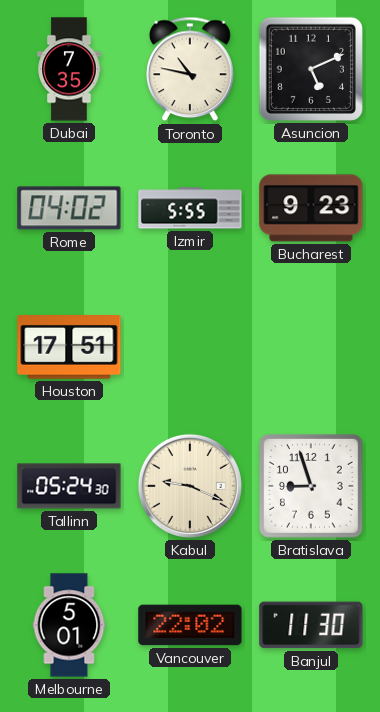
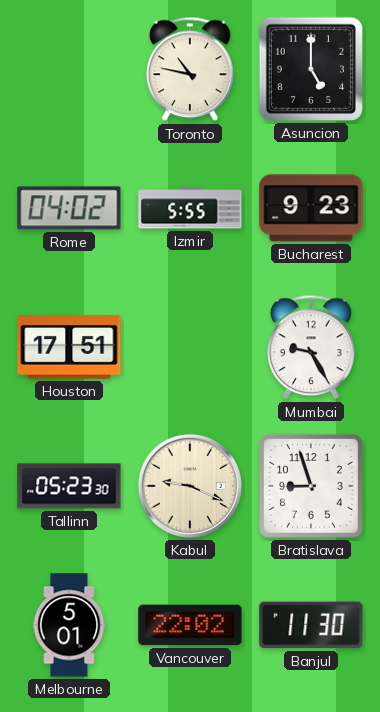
Dubai: 7:35 -> none
Asuncion: 5:11 -> 5:00
Mumbai: none -> 9:25
Tallinn: 05:24 -> 05:23
